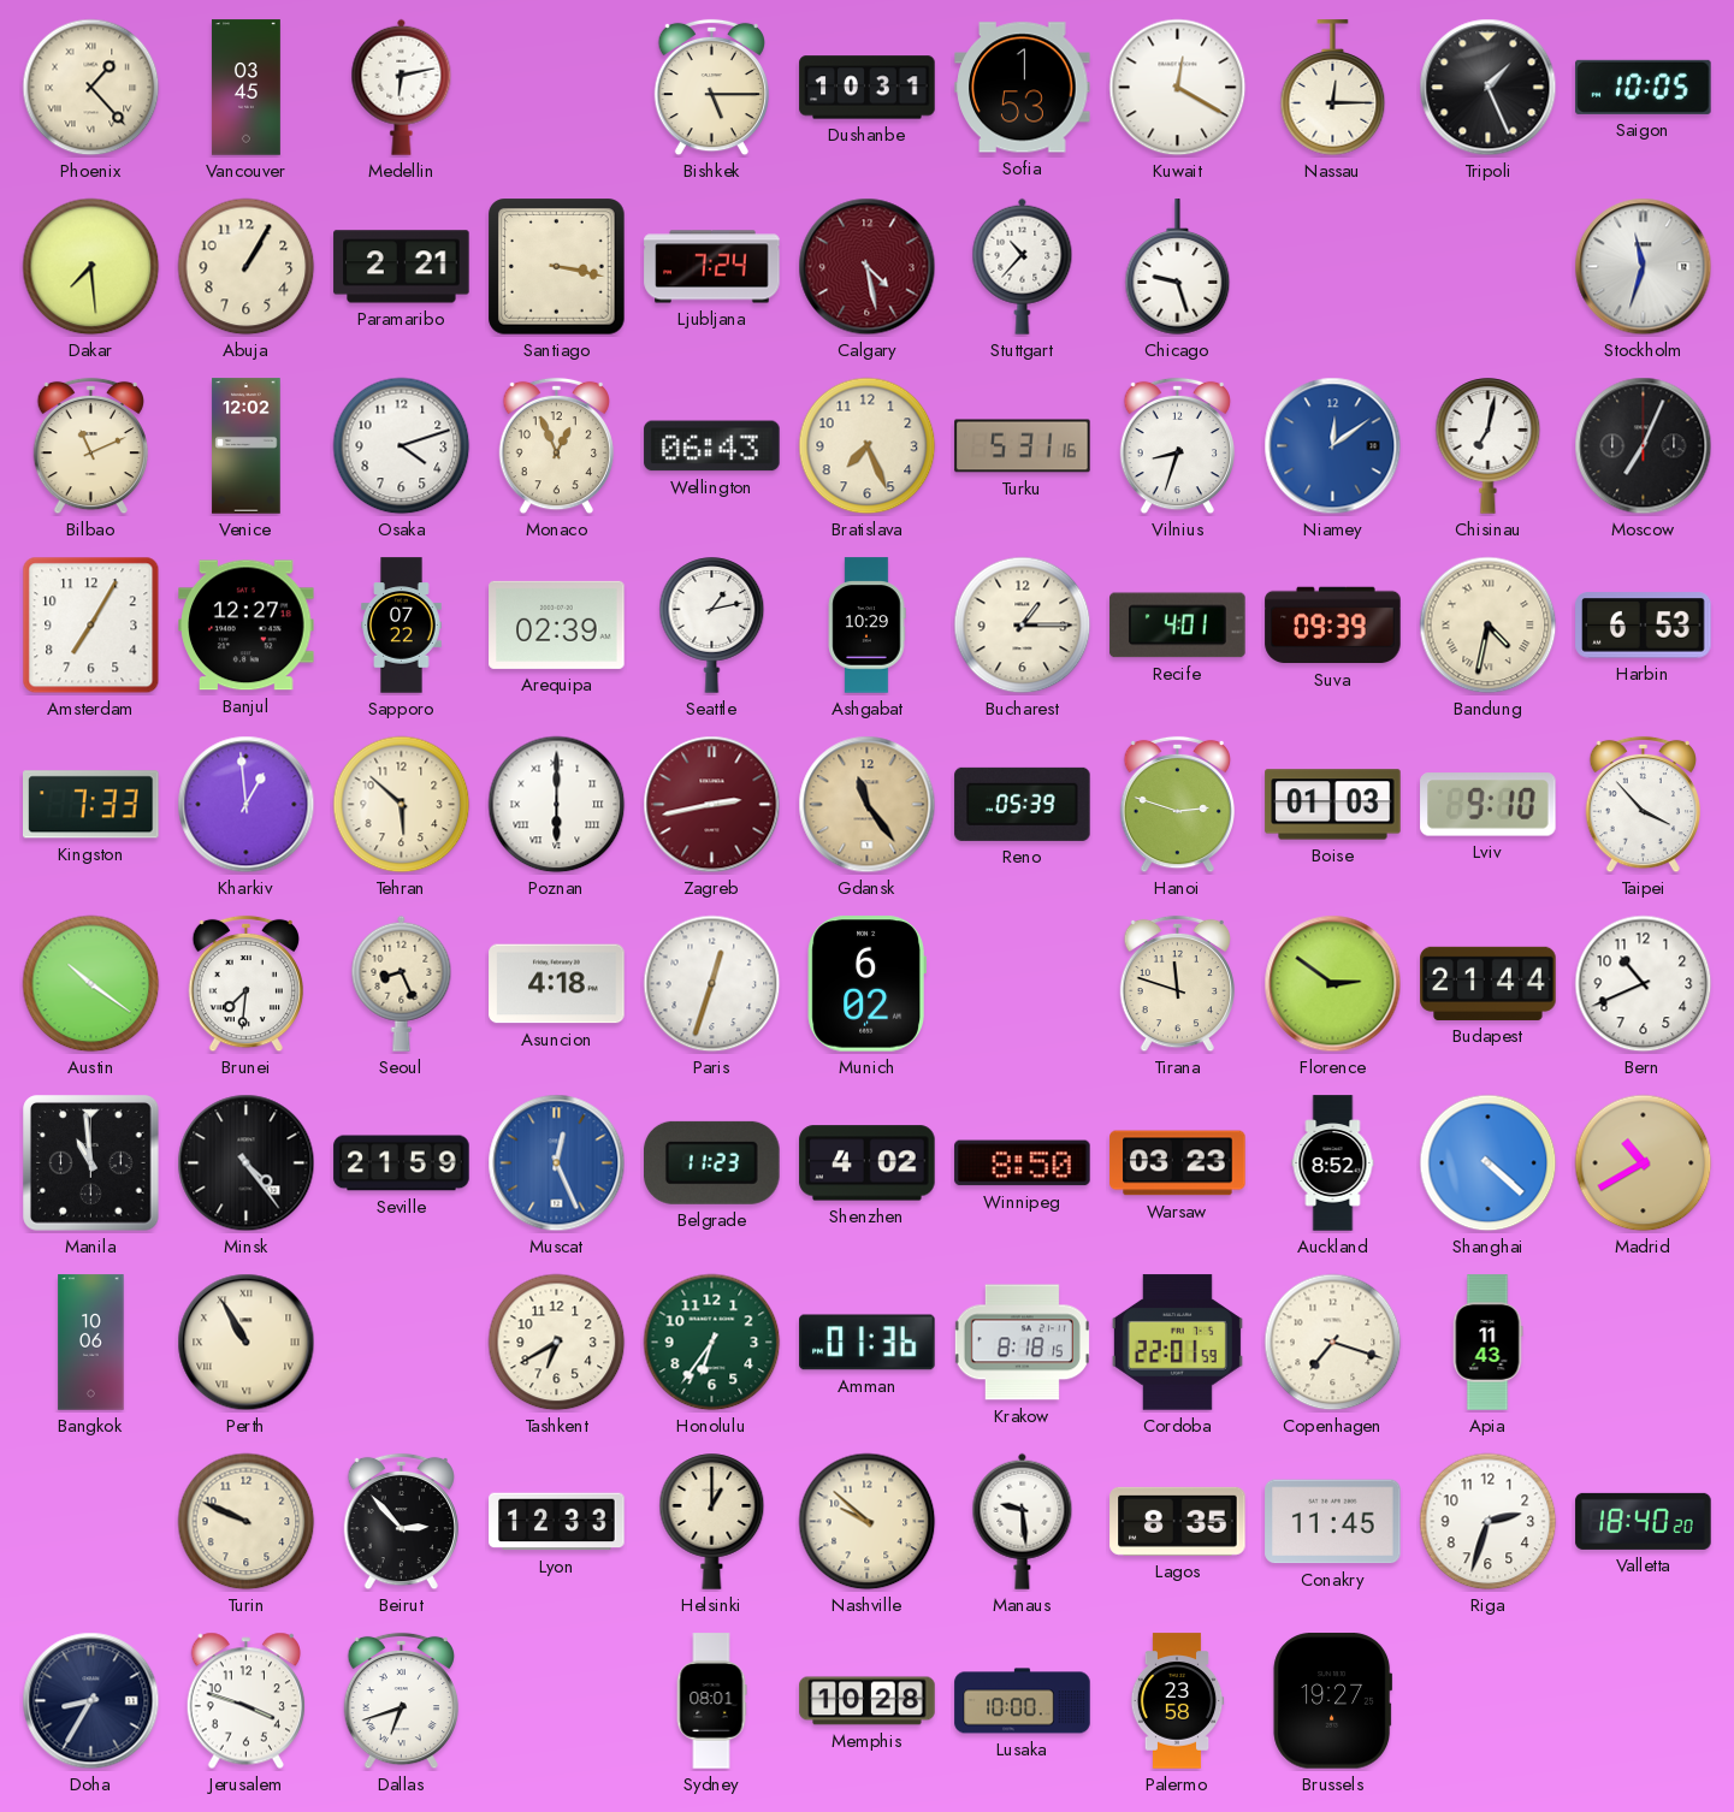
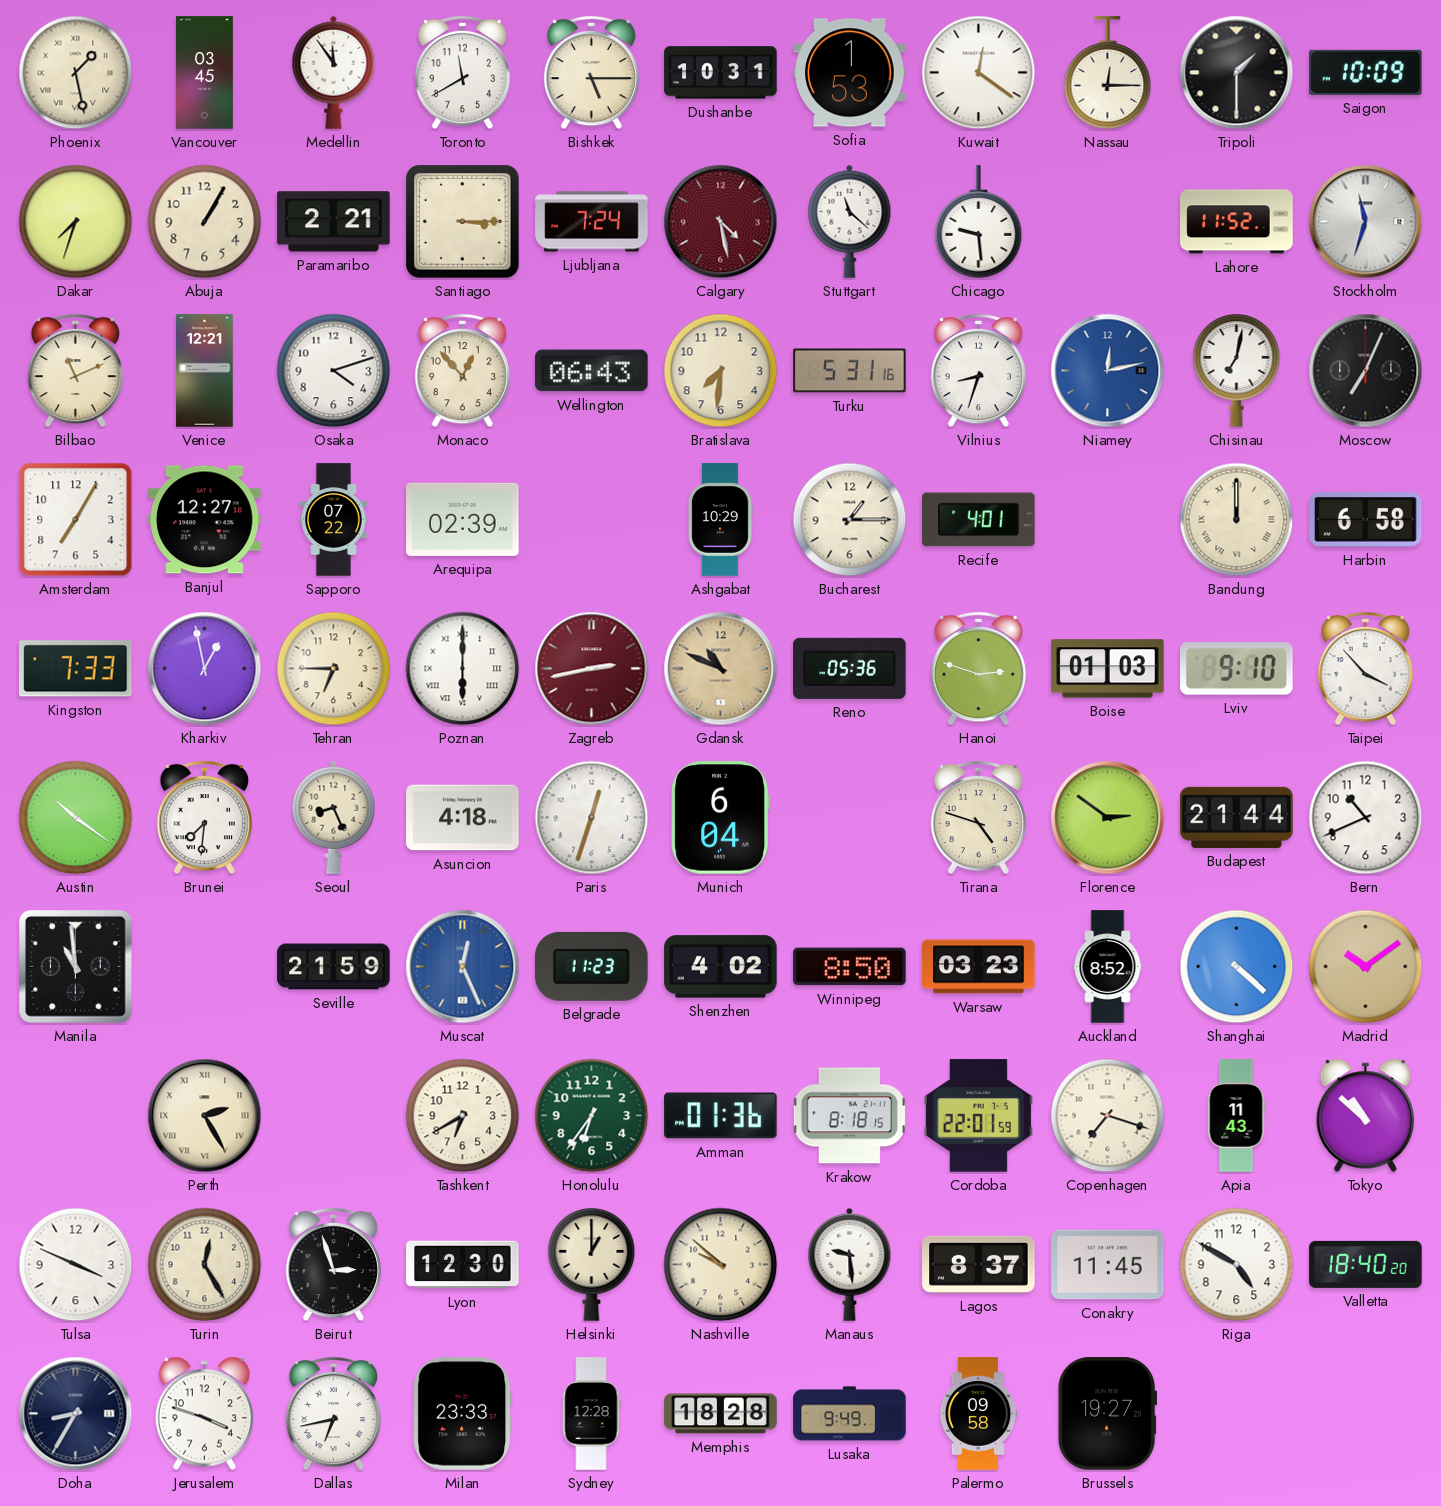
Phoenix: 1:23 -> 1:28
Medellin: 6:13 -> 11:54
Toronto: none -> 11:40
Kuwait: 12:20 -> 12:21
Tripoli: 1:26 -> 1:30
Saigon: 10:05 -> 10:09
Dakar: 7:29 -> 7:33
Santiago: 3:17 -> 3:15
Stuttgart: 10:37 -> 11:22
Chicago: 9:27 -> 9:29
Lahore: none -> 11:52
Venice: 12:02 -> 12:21
Monaco: 12:56 -> 12:53
Bratislava: 7:26 -> 7:31
Niamey: 12:09 -> 12:13
Seattle: 1:13 -> none
Suva: 09:39 -> none
Bandung: 4:32 -> 12:00
Harbin: 6:53 -> 6:58
Kharkiv: 12:59 -> 12:58
Tehran: 5:52 -> 6:45
Gdansk: 11:24 -> 10:49
Reno: 05:39 -> 05:36
Munich: 6:02 -> 6:04
Tirana: 11:48 -> 4:48
Minsk: 4:24 -> none
Madrid: 10:40 -> 10:09
Bangkok: 10:06 -> none
Perth: 10:55 -> 2:25
Tokyo: none -> 10:52
Tulsa: none -> 3:49
Turin: 9:49 -> 12:25
Beirut: 2:53 -> 2:57
Lyon: 12:33 -> 12:30
Lagos: 8:35 -> 8:37
Riga: 2:33 -> 4:50
Dallas: 6:42 -> 6:43
Milan: none -> 23:33
Sydney: 08:01 -> 12:28
Memphis: 10:28 -> 18:28
Lusaka: 10:00 -> 9:49
Palermo: 23:58 -> 09:58
